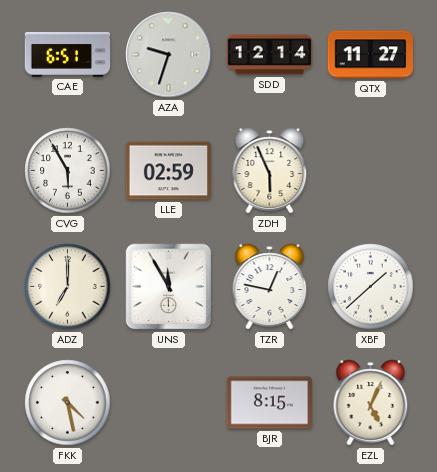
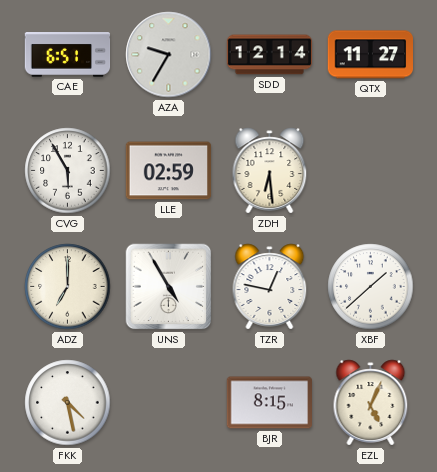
AZA: 9:33 -> 9:35
ZDH: 5:56 -> 6:29
UNS: 11:55 -> 4:55
